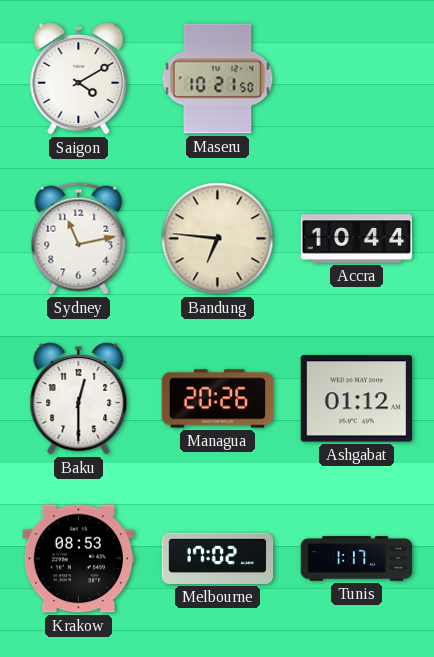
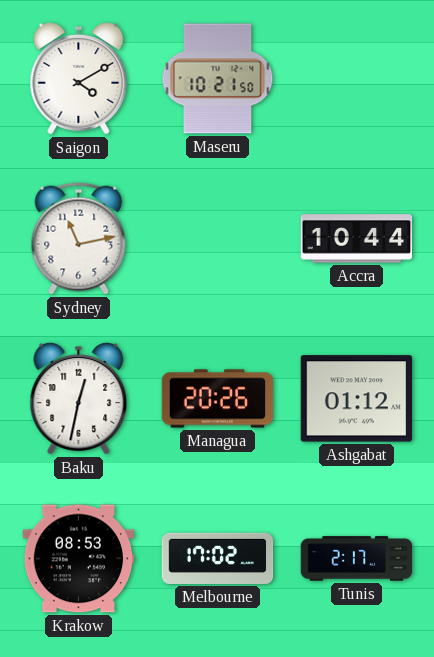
Bandung: 6:46 -> none
Baku: 12:30 -> 12:32
Tunis: 1:17 -> 2:17
